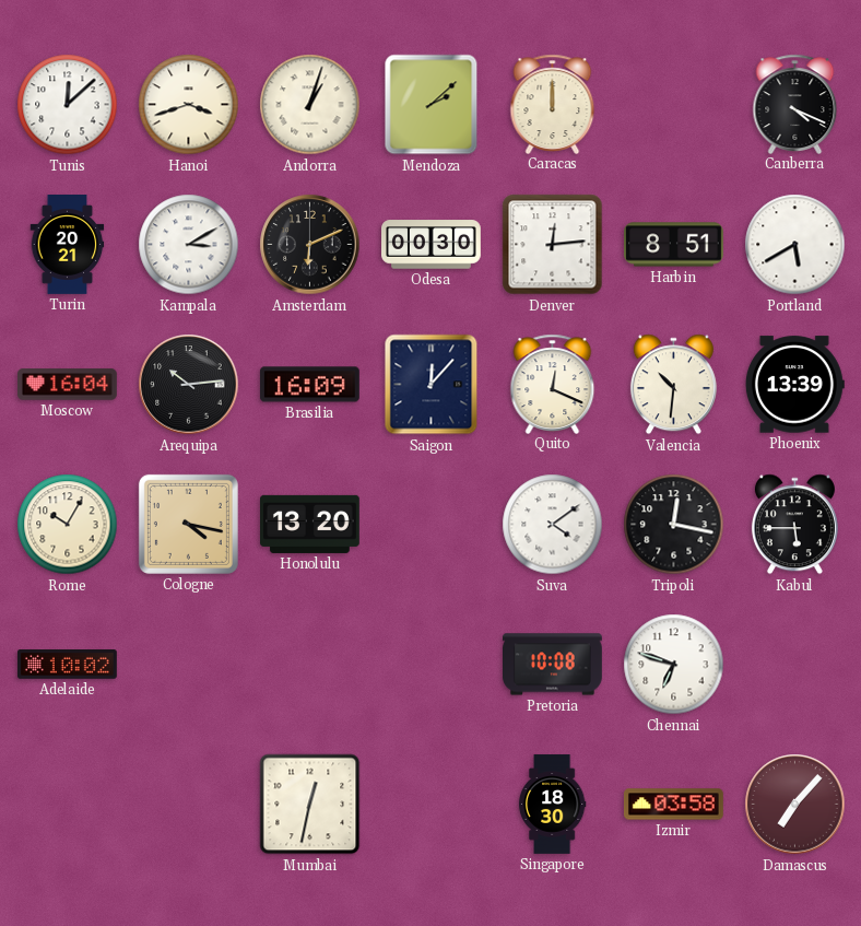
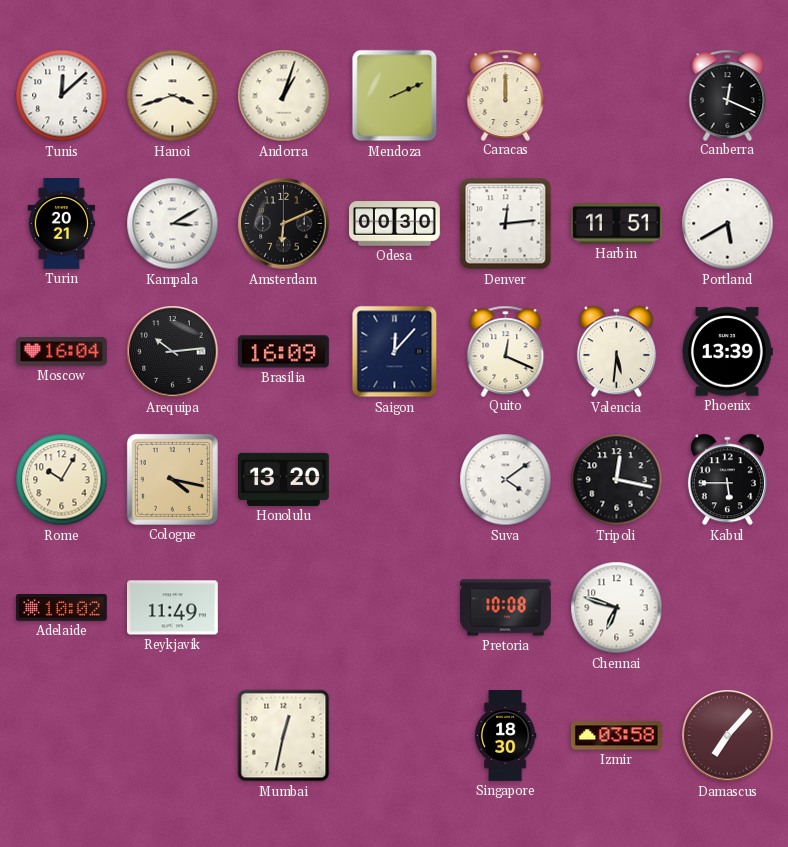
Mendoza: 2:08 -> 2:11
Canberra: 4:19 -> 12:19
Harbin: 8:51 -> 11:51
Valencia: 10:31 -> 5:31
Reykjavik: none -> 11:49
